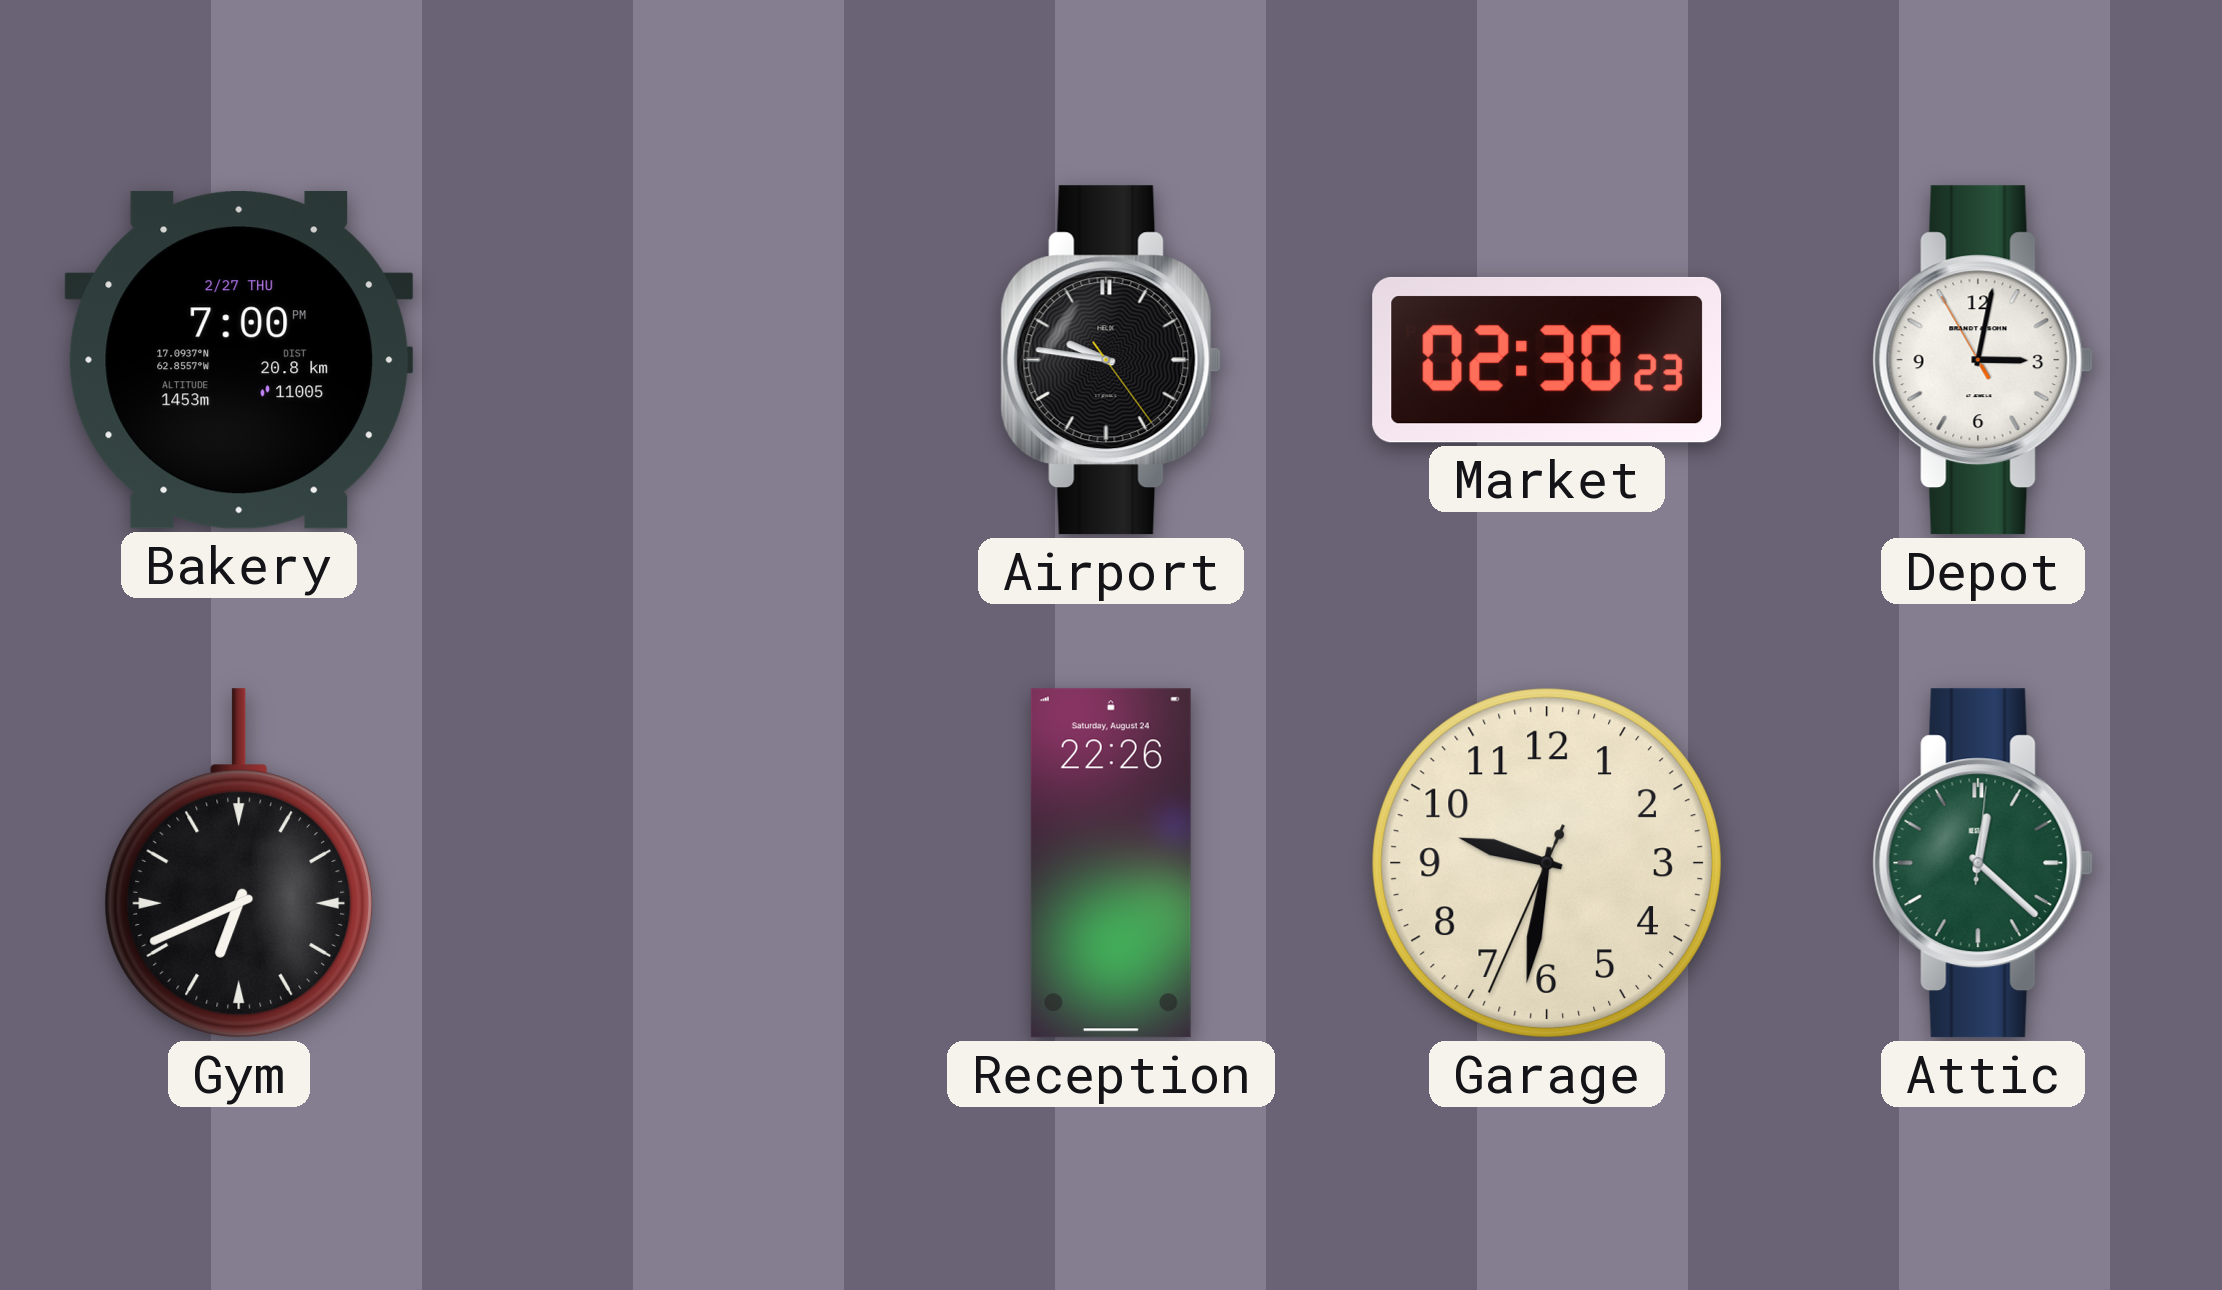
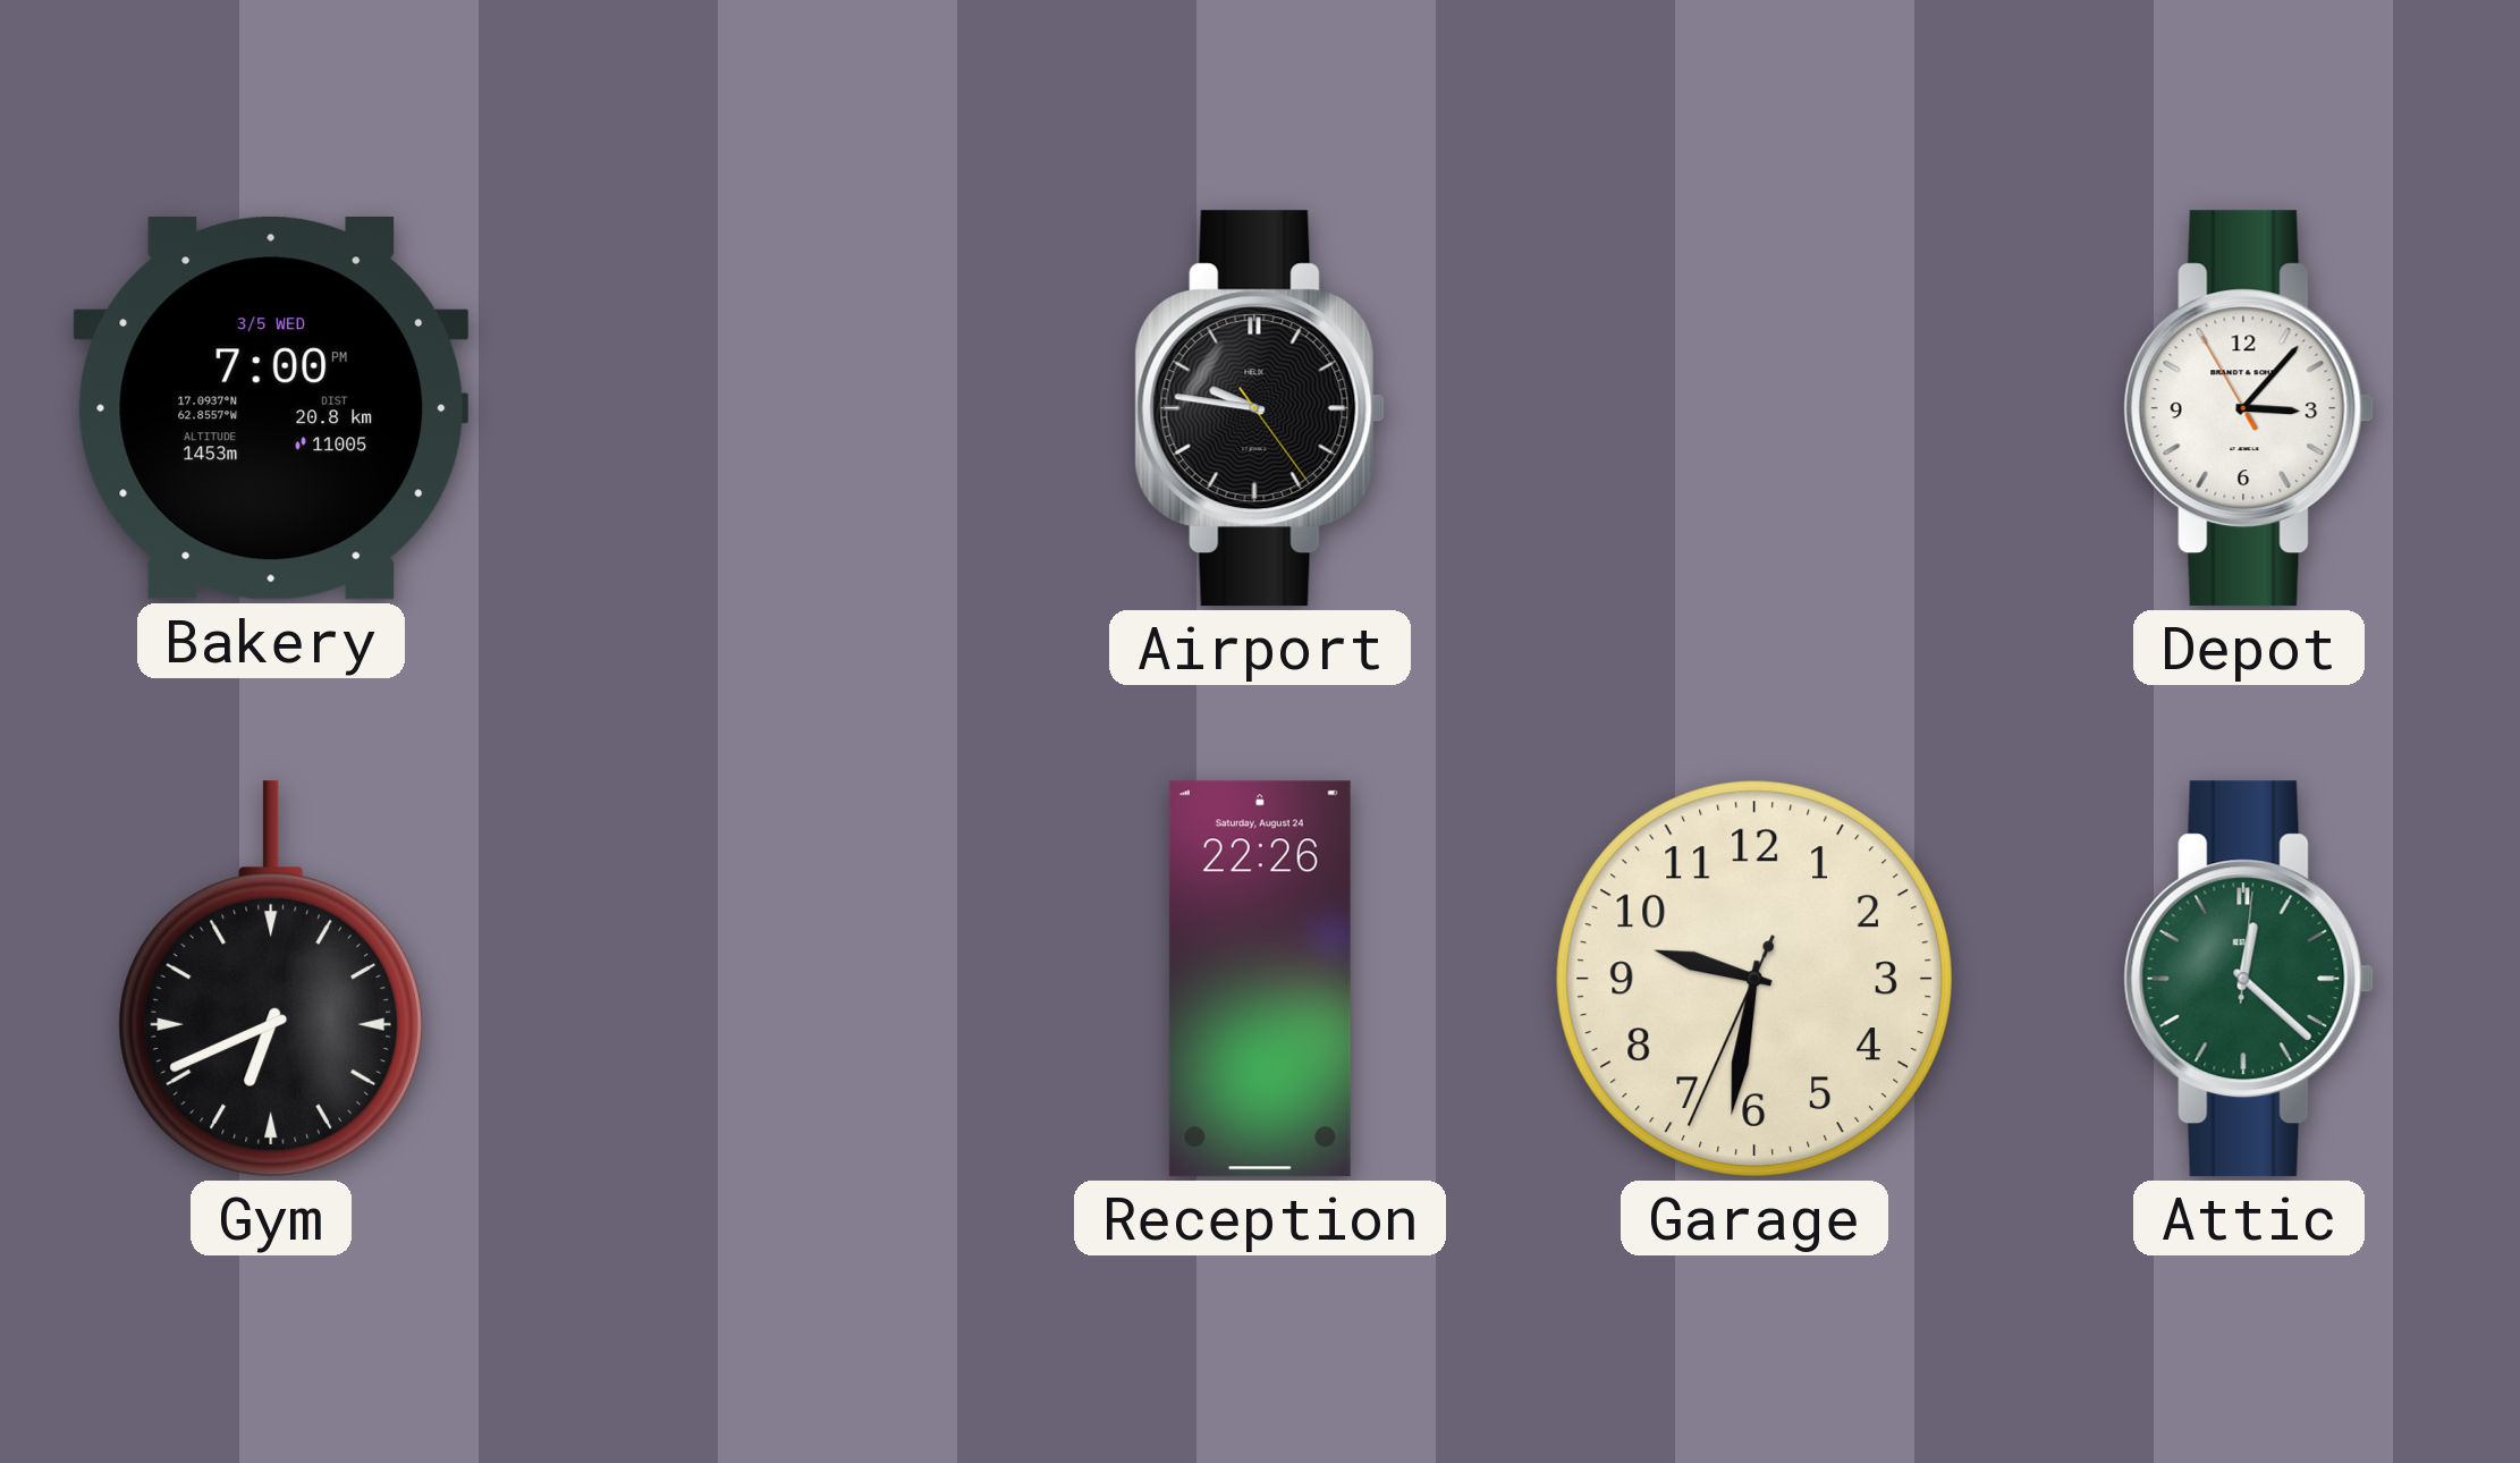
Bakery date: 2/27 THU -> 3/5 WED
Market: 02:30 -> none
Depot: 3:01 -> 3:06
